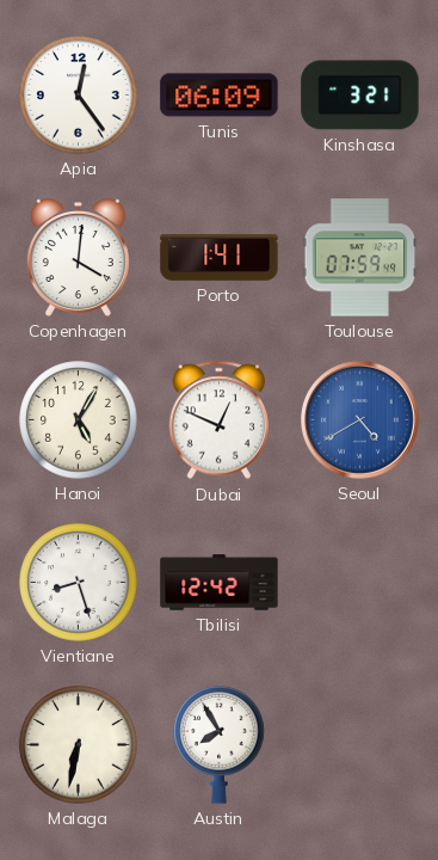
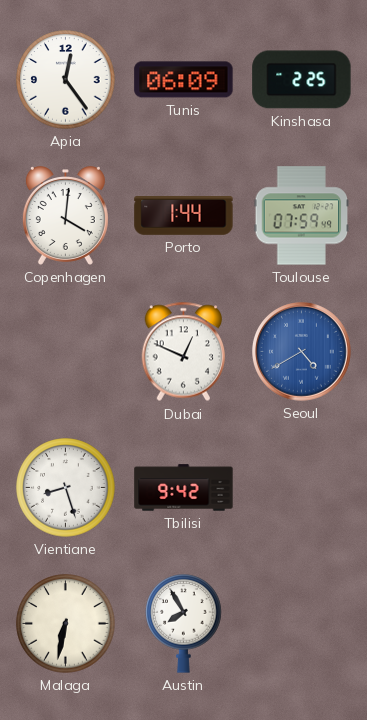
Kinshasa: 3:21 -> 2:25
Porto: 1:41 -> 1:44
Hanoi: 5:05 -> none
Tbilisi: 12:42 -> 9:42
